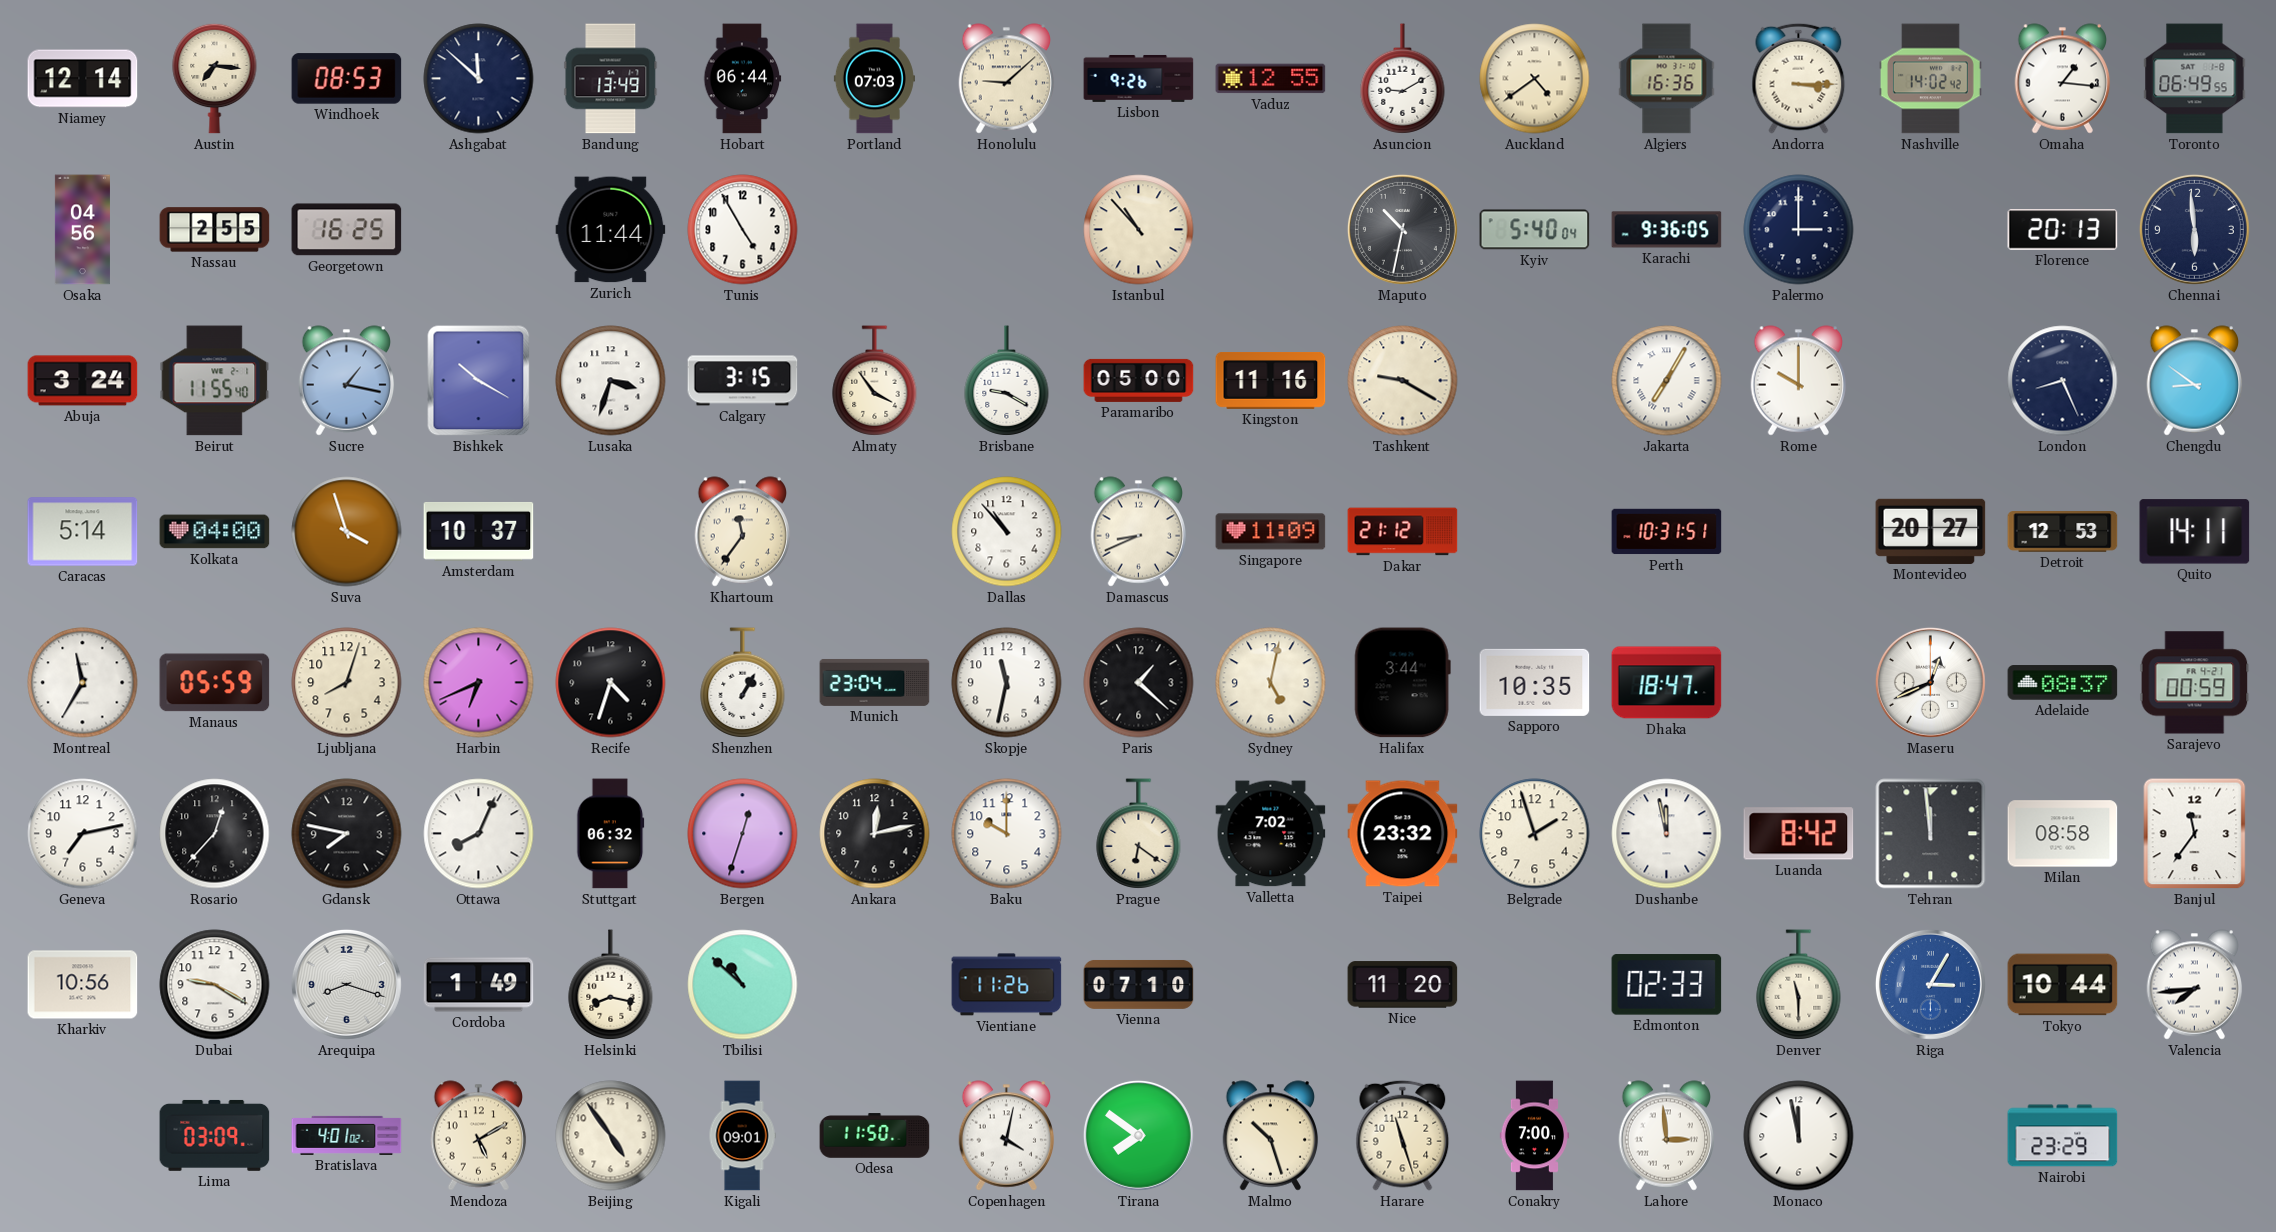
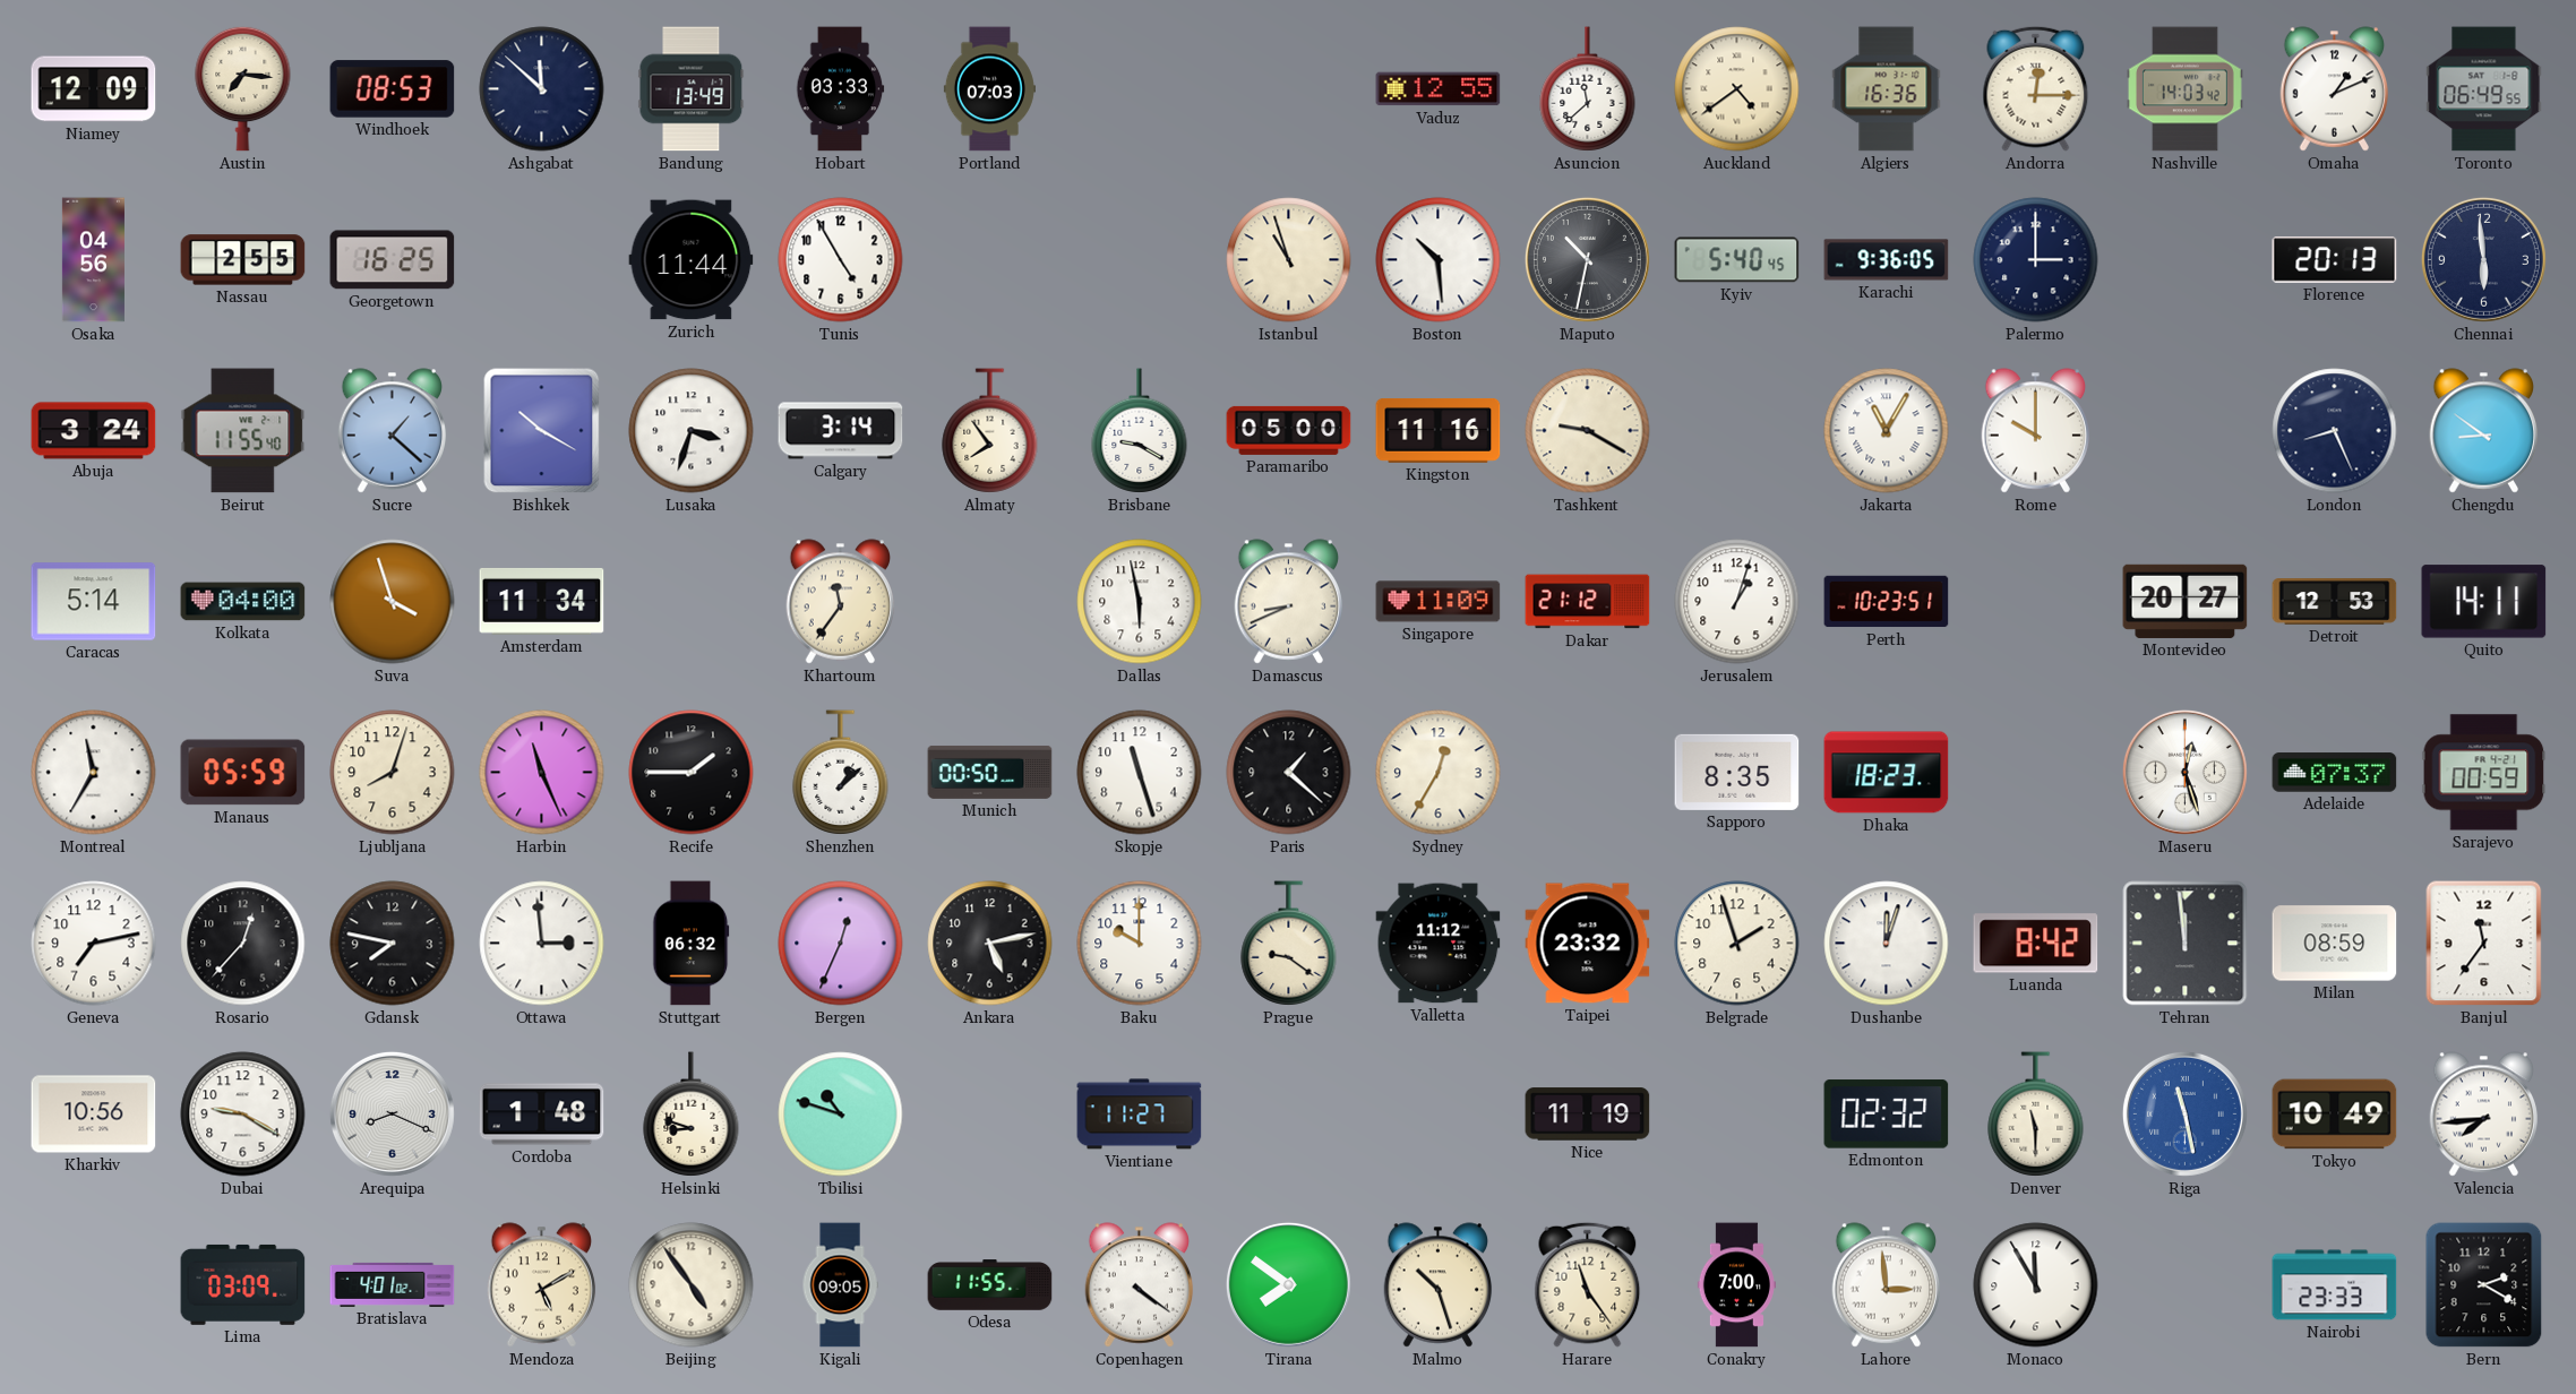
Niamey: 12:14 -> 12:09
Hobart: 06:44 -> 03:33
Honolulu: 9:08 -> none
Lisbon: 9:26 -> none
Asuncion: 9:10 -> 11:38
Andorra: 3:15 -> 12:15
Nashville: 14:02 -> 14:03
Omaha: 1:16 -> 1:11
Istanbul: 10:53 -> 10:57
Boston: none -> 10:29
Kyiv: 5:40:04 -> 5:40:45
Sucre: 1:17 -> 1:22
Calgary: 3:15 -> 3:14
Almaty: 3:54 -> 7:54
Jakarta: 7:05 -> 11:05
Amsterdam: 10:37 -> 11:34
Dallas: 10:53 -> 5:58
Jerusalem: none -> 1:03
Perth: 10:31 -> 10:23
Harbin: 6:41 -> 11:26
Recife: 4:33 -> 1:45
Shenzhen: 1:05 -> 1:08
Munich: 23:04 -> 00:50
Skopje: 11:32 -> 11:27
Sydney: 5:02 -> 12:35
Halifax: 3:44 -> none
Sapporo: 10:35 -> 8:35
Dhaka: 18:47 -> 18:23
Maseru: 12:41 -> 12:27
Adelaide: 08:37 -> 07:37
Ottawa: 8:04 -> 2:59
Bergen: 12:33 -> 12:34
Ankara: 12:13 -> 5:13
Prague: 6:21 -> 9:21
Valletta: 7:02 -> 11:12
Dushanbe: 11:58 -> 12:03
Milan: 08:58 -> 08:59
Arequipa: 8:18 -> 8:19
Cordoba: 1:49 -> 1:48
Helsinki: 8:17 -> 8:48
Tbilisi: 10:52 -> 10:48
Vientiane: 11:26 -> 11:27
Vienna: 07:10 -> none
Nice: 11:20 -> 11:19
Edmonton: 02:33 -> 02:32
Riga: 3:05 -> 11:28
Tokyo: 10:44 -> 10:49
Kigali: 09:01 -> 09:05
Odesa: 11:50 -> 11:55
Copenhagen: 4:02 -> 4:21
Harare: 11:27 -> 11:24
Monaco: 11:58 -> 11:55
Nairobi: 23:29 -> 23:33
Bern: none -> 2:20
